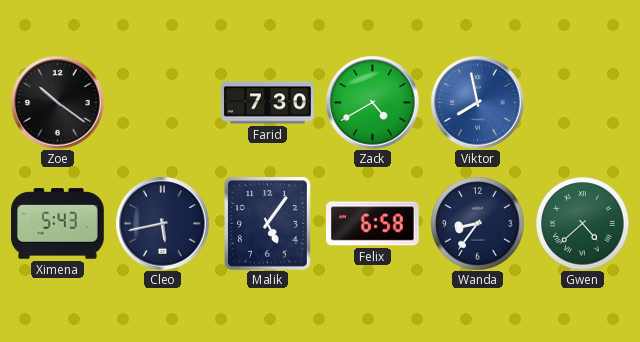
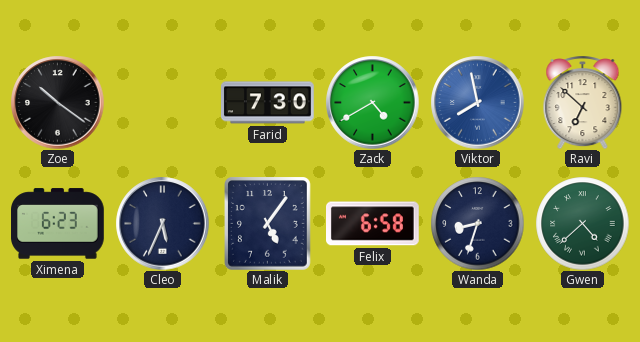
Ravi: none -> 6:52
Ximena: 5:43 -> 6:23
Cleo: 5:43 -> 5:34
Wanda: 8:36 -> 8:33
